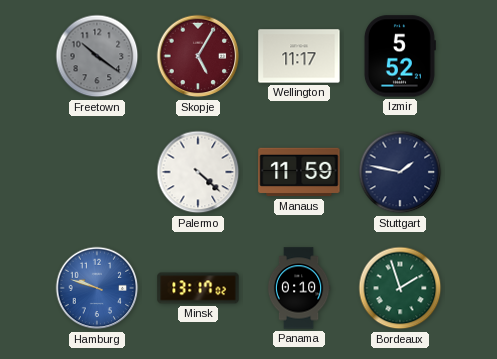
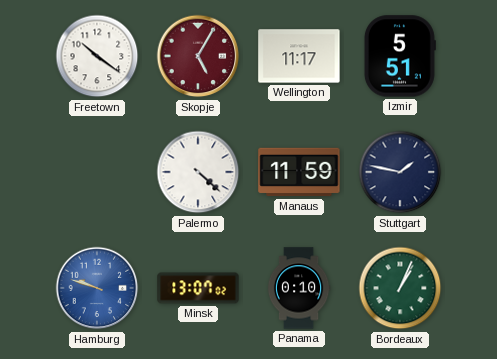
Freetown dial: grey -> white
Izmir: 5:52 -> 5:51
Minsk: 13:17 -> 13:07
Bordeaux: 1:57 -> 1:04
